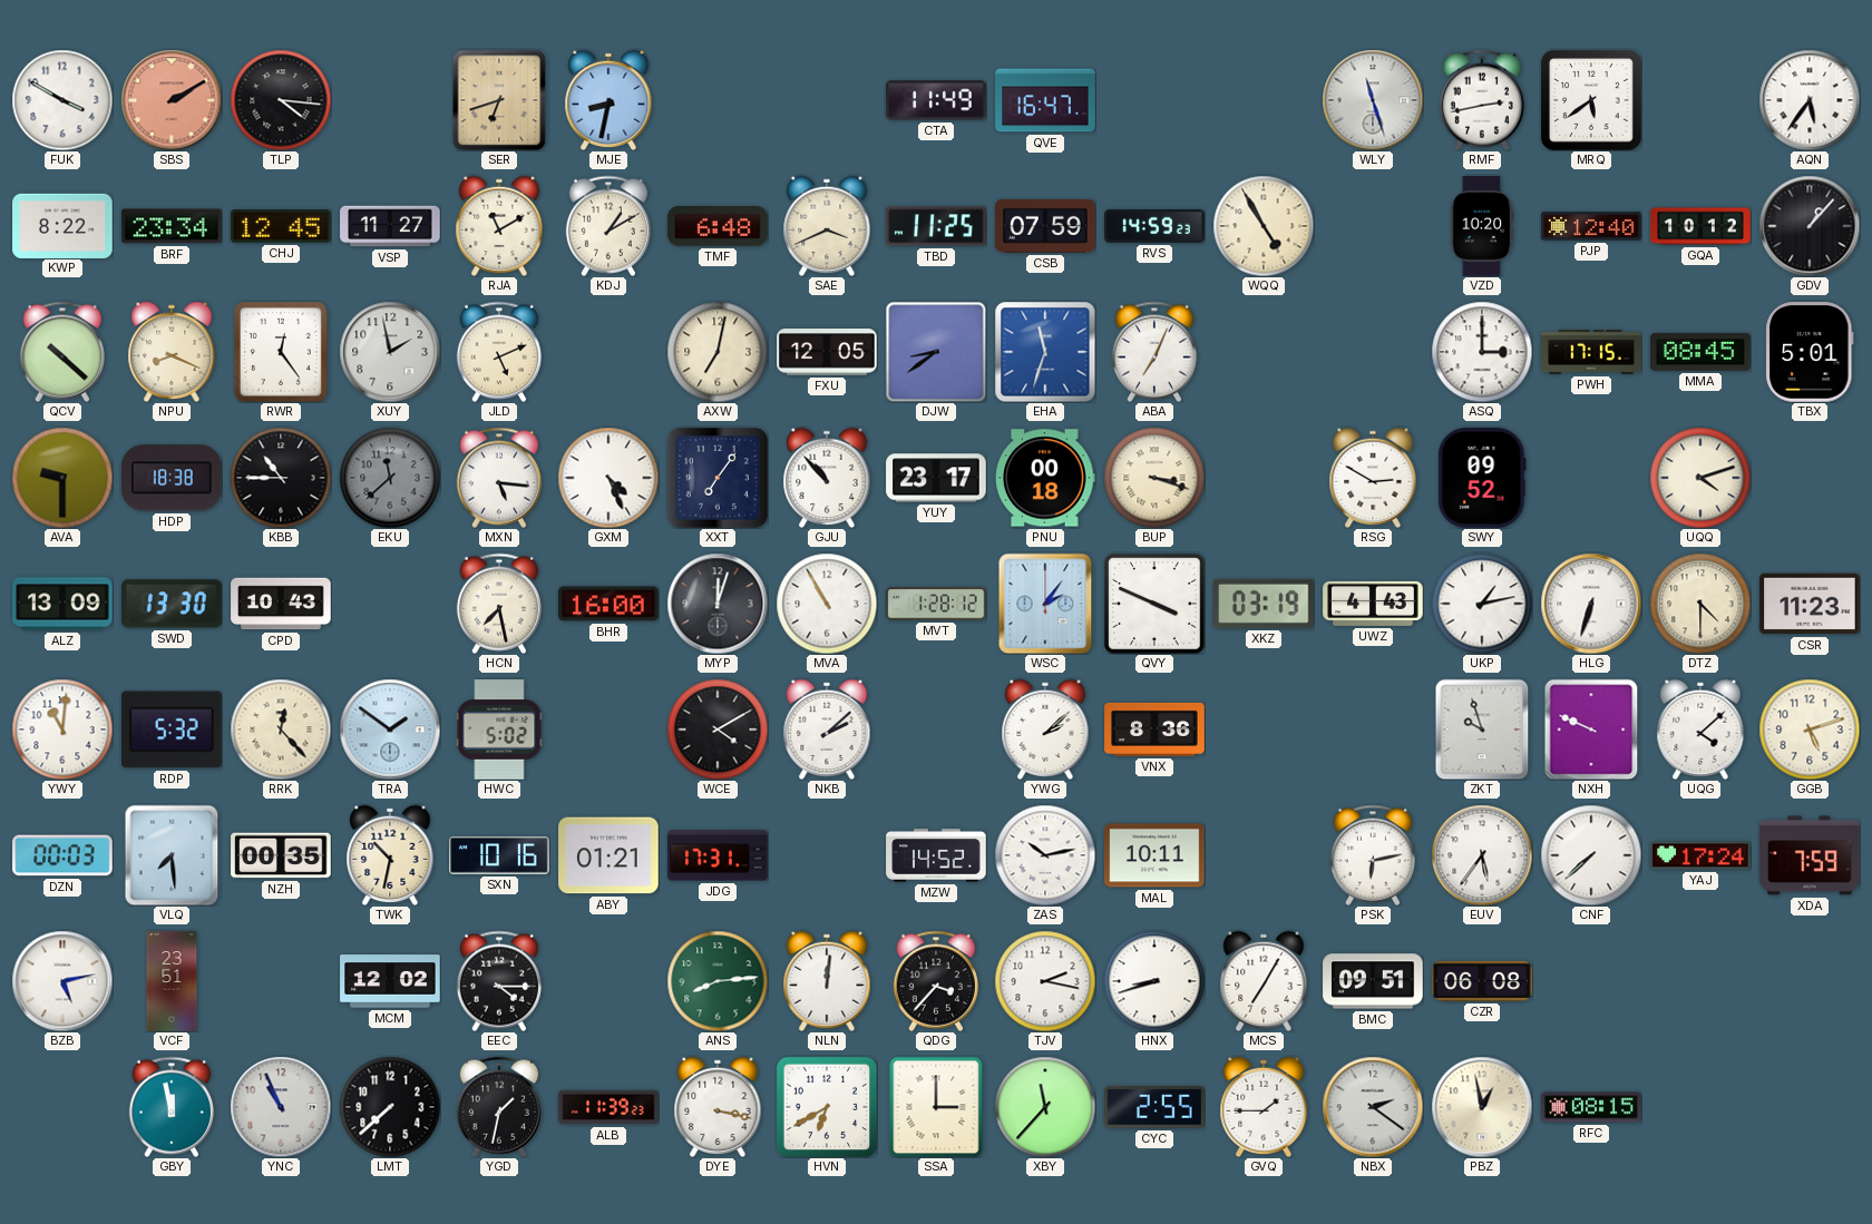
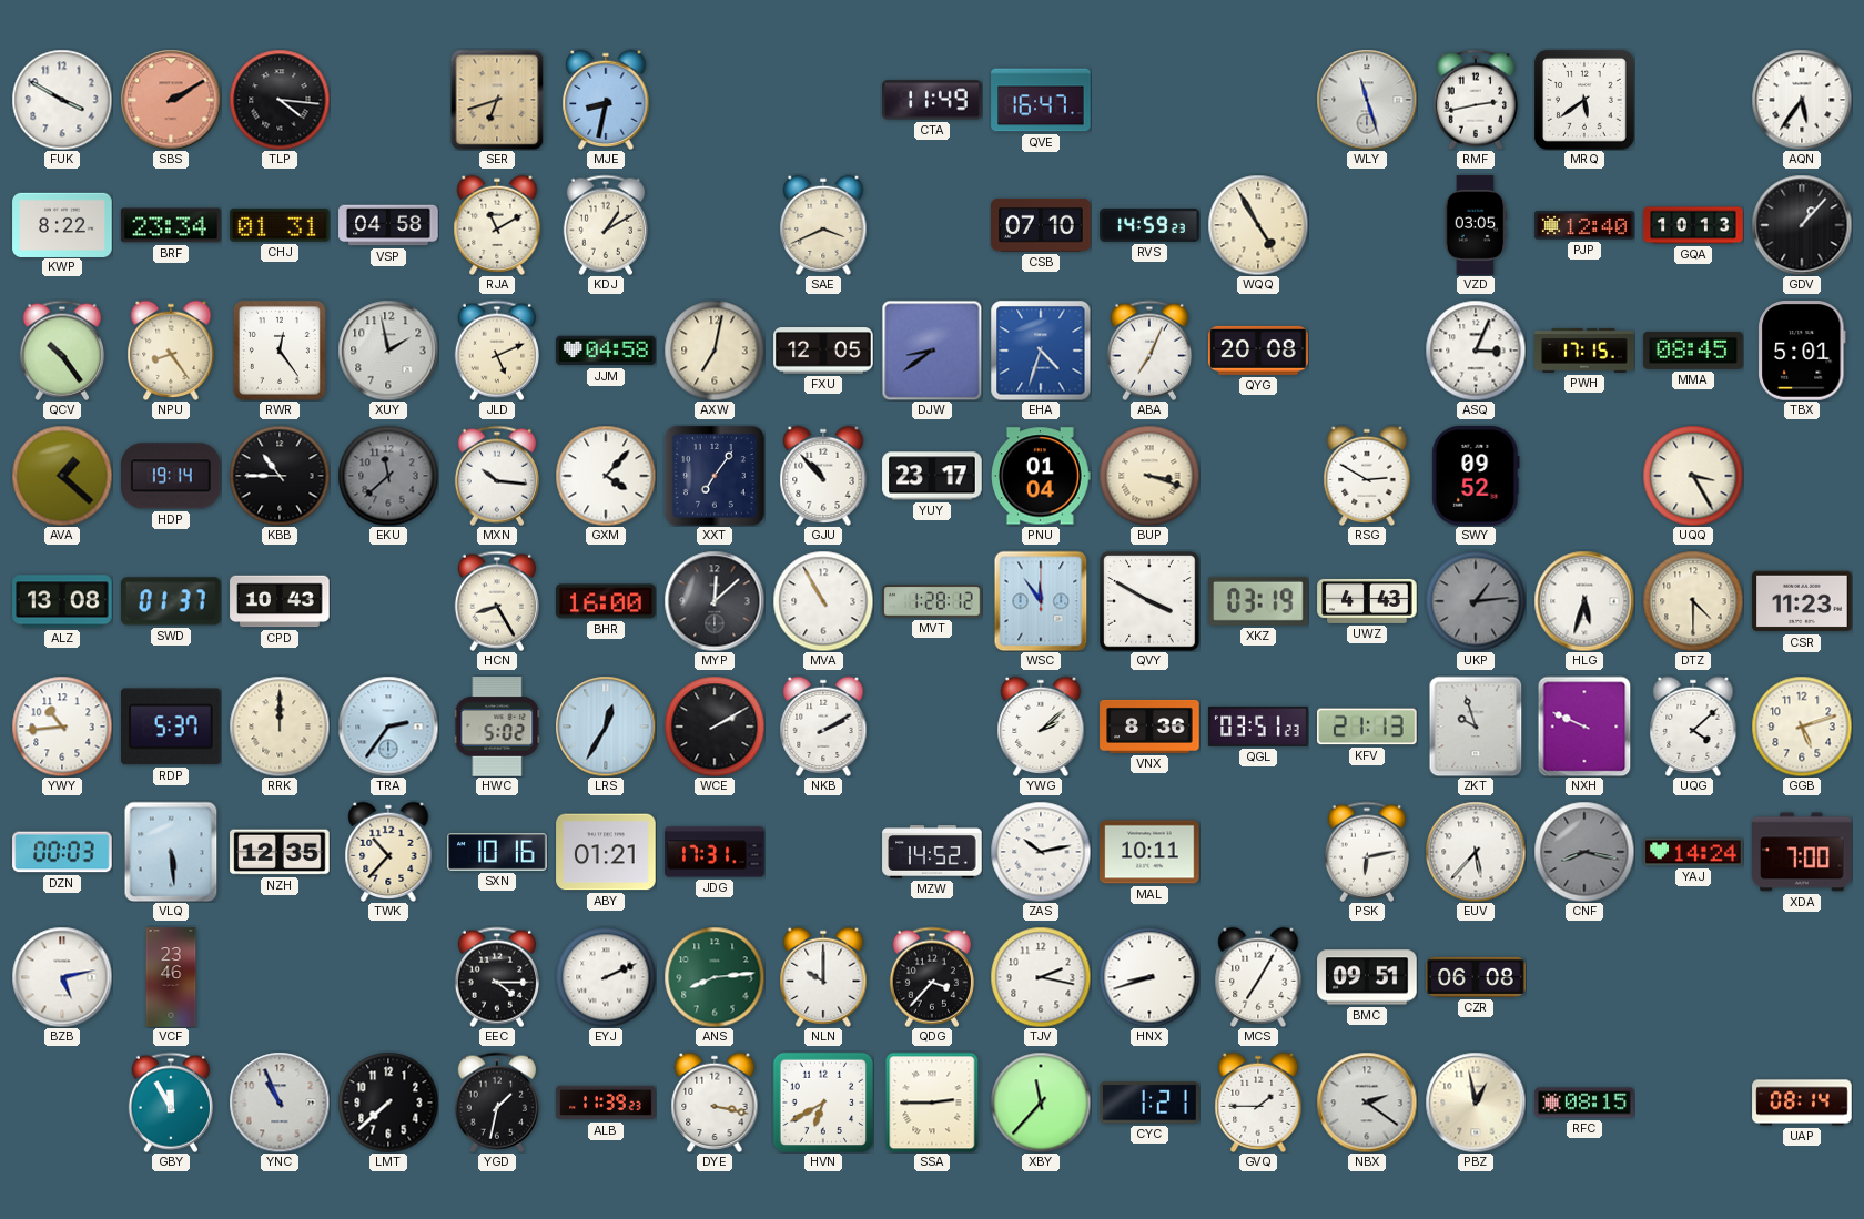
CHJ: 12:45 -> 01:31
VSP: 11:27 -> 04:58
TMF: 6:48 -> none
TBD: 11:25 -> none
CSB: 07:59 -> 07:10
VZD: 10:20 -> 03:05
GQA: 10:12 -> 10:13
QCV: 10:22 -> 10:24
NPU: 8:19 -> 8:24
JJM: none -> 04:58
EHA: 11:33 -> 4:33
QYG: none -> 20:08
ASQ: 3:00 -> 3:04
AVA: 9:30 -> 1:22
HDP: 18:38 -> 19:14
MXN: 5:16 -> 10:16
GXM: 4:26 -> 4:07
PNU: 00:18 -> 01:04
UQQ: 4:12 -> 3:25
ALZ: 13:09 -> 13:08
SWD: 13:30 -> 01:37
HCN: 7:28 -> 8:25
MYP: 12:03 -> 12:08
WSC: 2:06 -> 11:54
QVY: 3:49 -> 3:50
UKP: 1:13 -> 1:14
UKP dial: white -> grey
HLG: 6:33 -> 5:33
YWY: 11:01 -> 10:44
RDP: 5:32 -> 5:37
RRK: 12:23 -> 12:00
TRA: 1:51 -> 2:36
LRS: none -> 12:35
WCE: 4:10 -> 2:10
NKB: 2:08 -> 2:10
QGL: none -> 03:51
KFV: none -> 21:13
VLQ: 7:29 -> 5:29
NZH: 00:35 -> 12:35
TWK: 10:32 -> 10:37
EUV: 5:36 -> 5:37
CNF: 7:38 -> 8:17
CNF dial: white -> grey
YAJ: 17:24 -> 14:24
XDA: 7:59 -> 7:00
VCF: 23:51 -> 23:46
MCM: 12:02 -> none
EYJ: none -> 2:11
NLN: 12:01 -> 10:00
GBY: 11:58 -> 11:55
SSA: 3:00 -> 2:45
CYC: 2:55 -> 1:21
UAP: none -> 08:14
